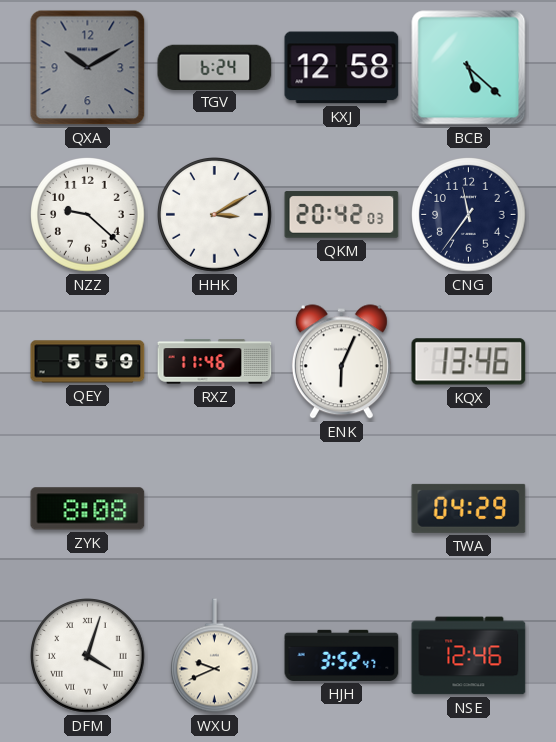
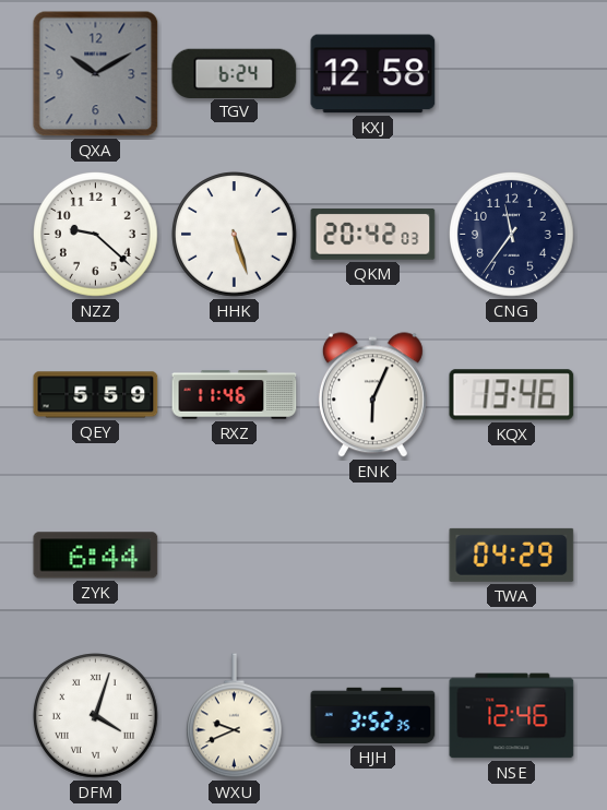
BCB: 5:22 -> none
HHK: 3:10 -> 5:27
ZYK: 8:08 -> 6:44
HJH: 3:52:47 -> 3:52:35
